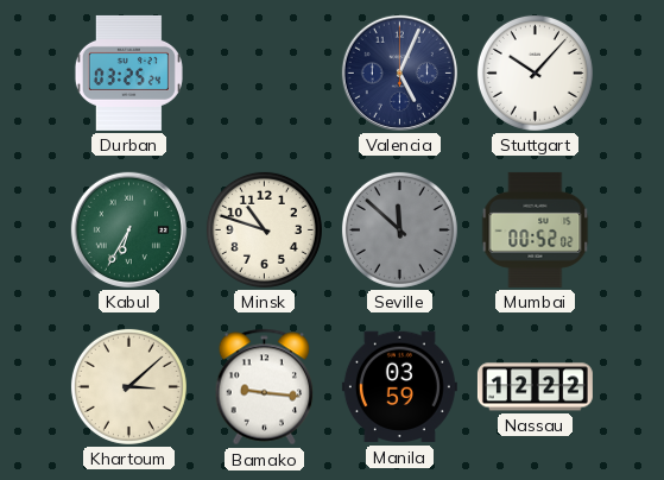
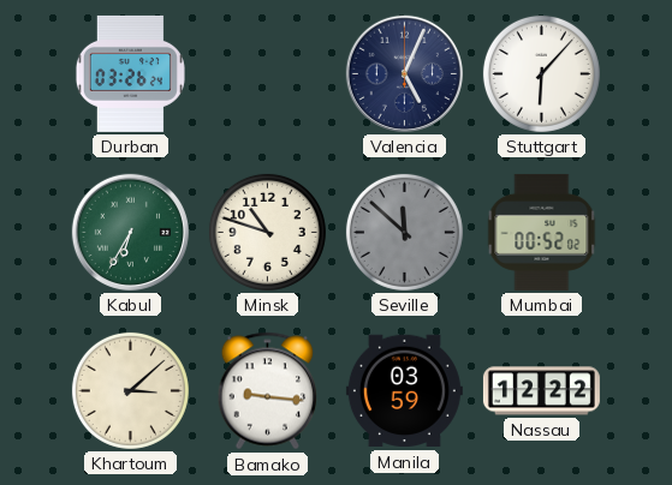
Durban: 03:25 -> 03:26
Stuttgart: 10:07 -> 6:07
